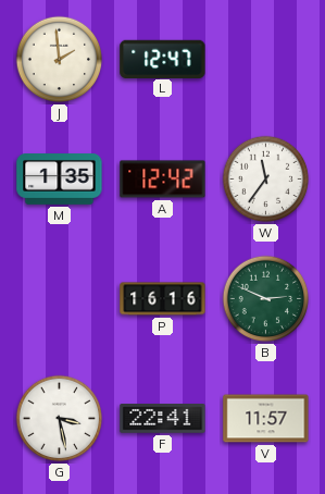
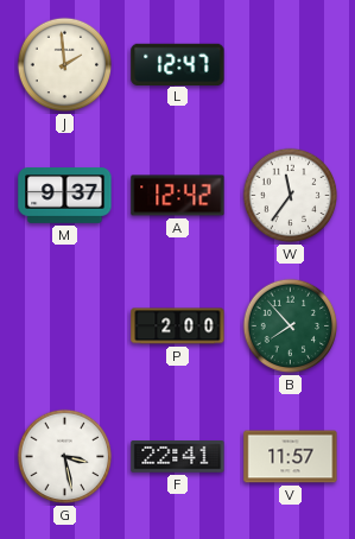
M: 1:35 -> 9:37
P: 16:16 -> 2:00
B: 2:49 -> 7:53
